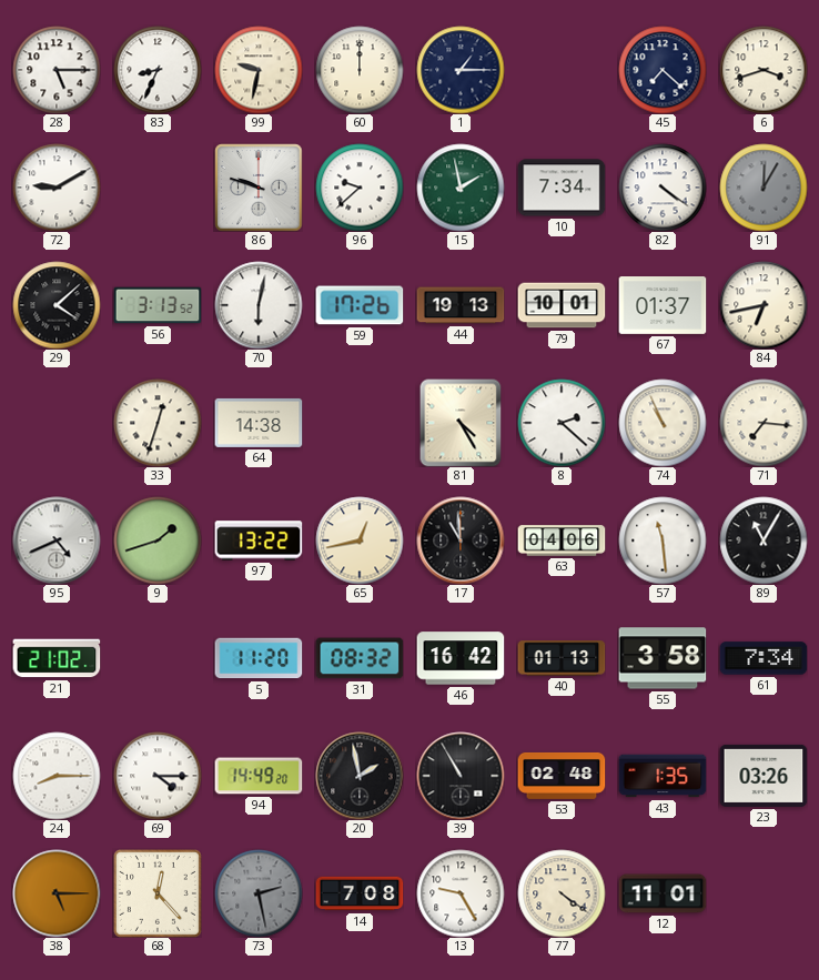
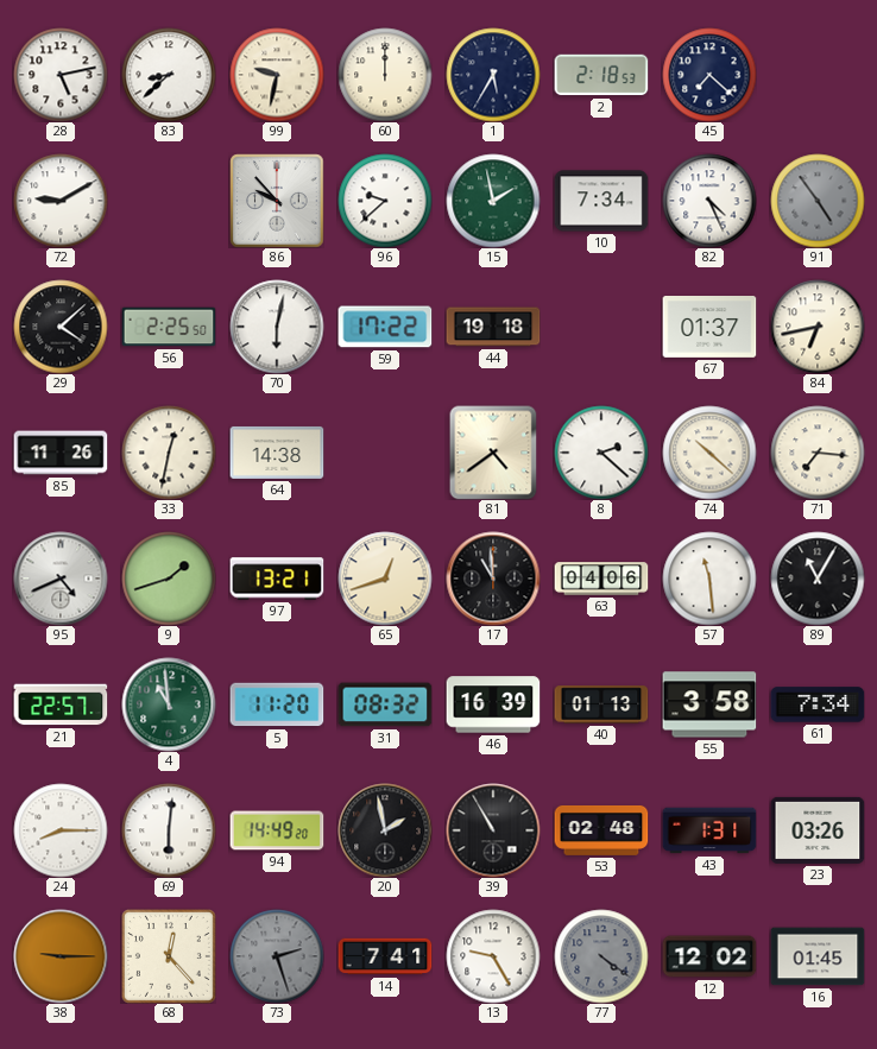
28: 5:15 -> 5:13
83: 8:34 -> 8:38
1: 1:15 -> 5:35
2: none -> 2:18
6: 3:42 -> none
86: 9:48 -> 9:53
82: 4:21 -> 4:26
91: 12:05 -> 4:54
56: 3:13 -> 2:25
59: 17:26 -> 17:22
44: 19:13 -> 19:18
79: 10:01 -> none
85: none -> 11:26
33: 12:33 -> 12:32
81: 4:25 -> 4:39
74: 10:56 -> 10:22
97: 13:22 -> 13:21
65: 12:43 -> 12:42
21: 21:02 -> 22:57
4: none -> 10:59
46: 16:42 -> 16:39
69: 4:15 -> 6:01
43: 1:35 -> 1:31
38: 5:15 -> 9:15
73: 2:28 -> 2:27
14: 7:08 -> 7:41
77 dial: cream -> grey
12: 11:01 -> 12:02
16: none -> 01:45
